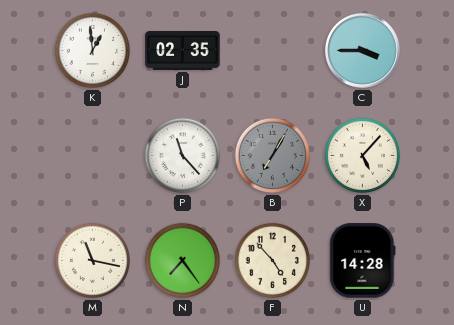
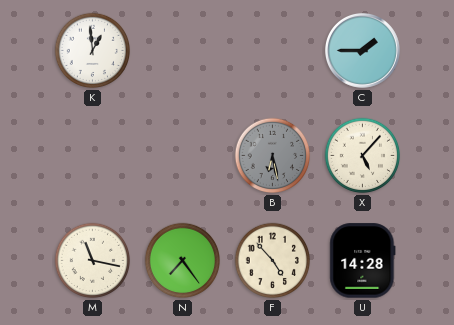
J: 02:35 -> none
C: 3:45 -> 1:45
P: 11:23 -> none
B: 7:05 -> 6:28
